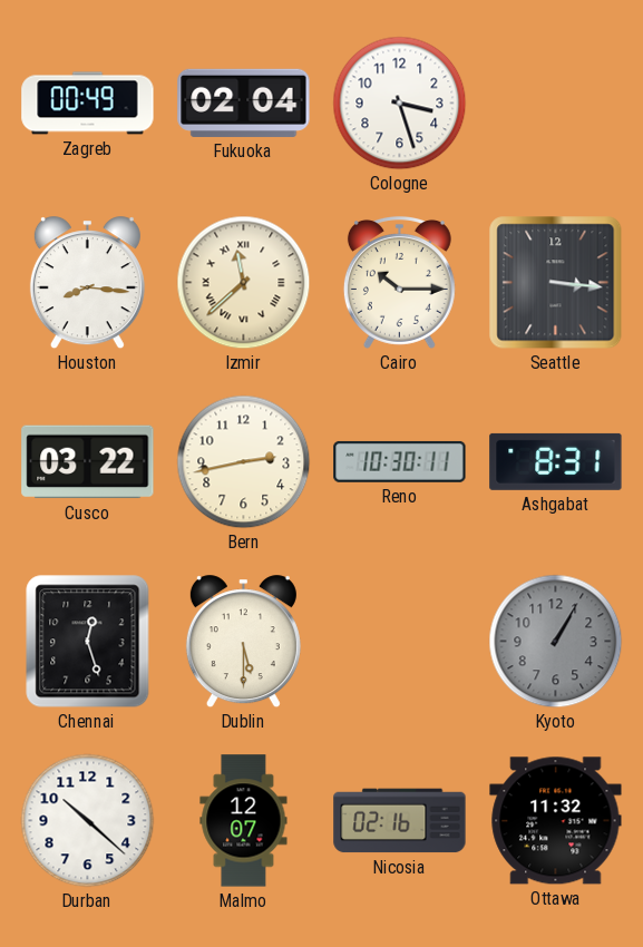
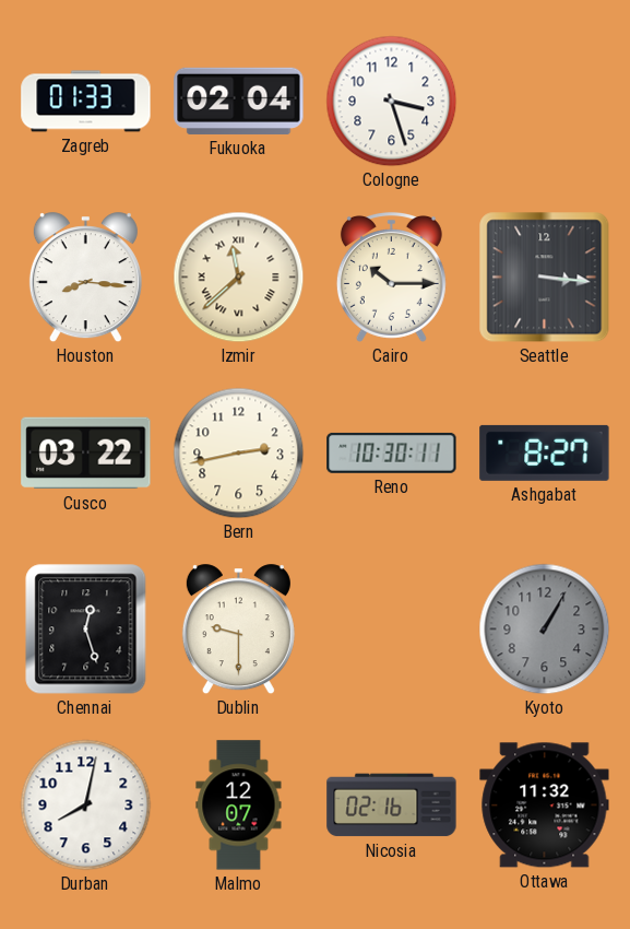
Zagreb: 00:49 -> 01:33
Ashgabat: 8:31 -> 8:27
Dublin: 5:30 -> 9:30
Durban: 10:22 -> 8:02
